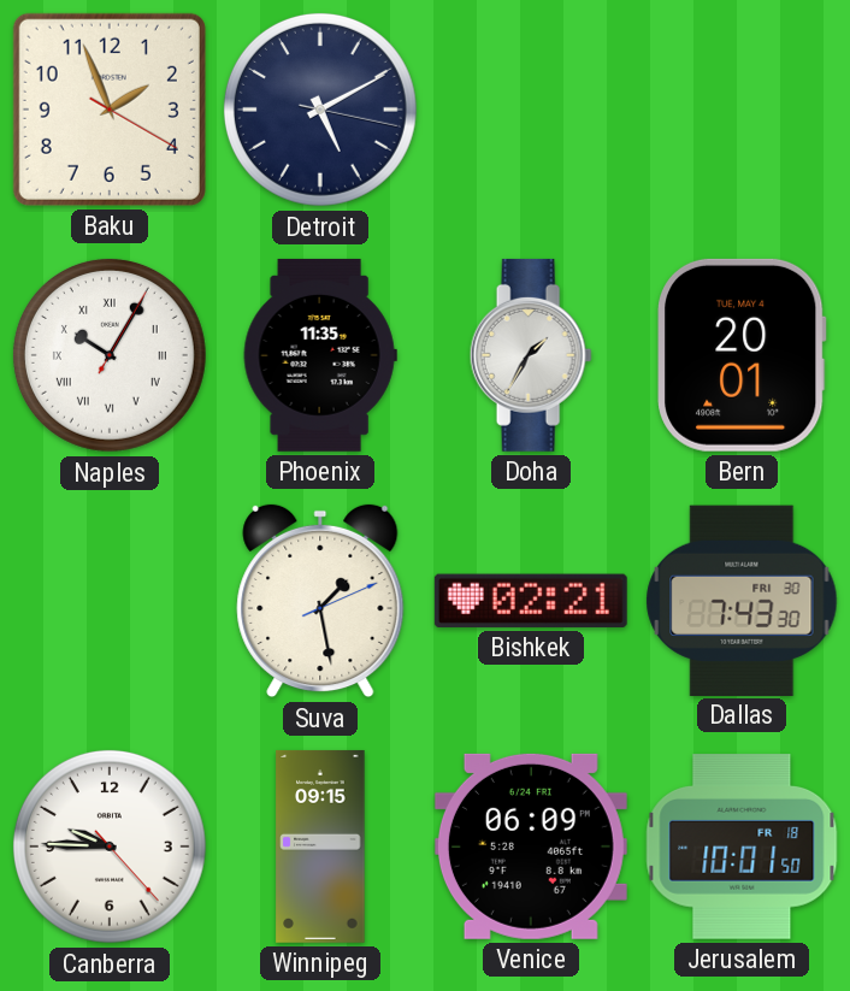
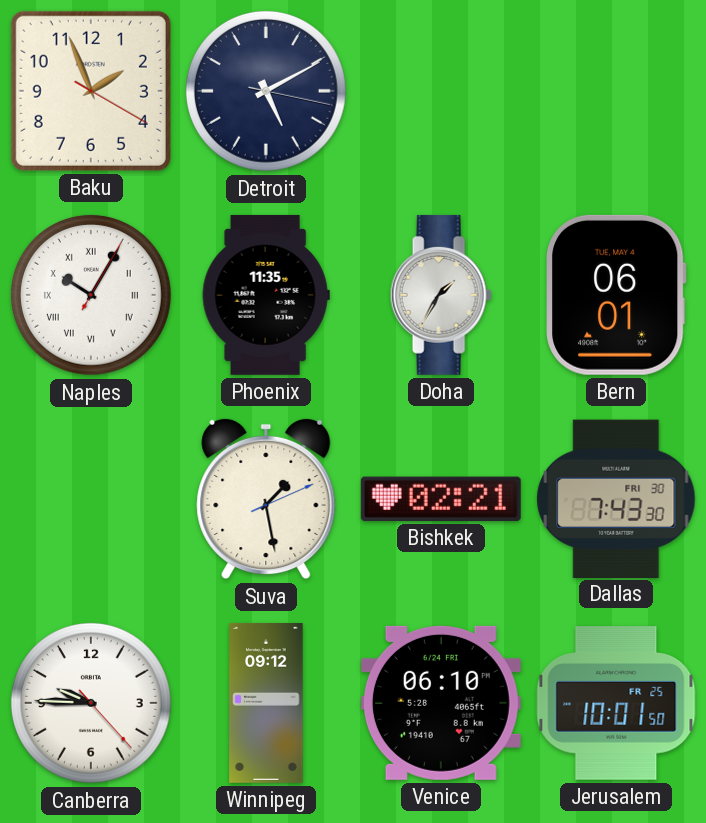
Bern: 20:01 -> 06:01
Winnipeg: 09:15 -> 09:12
Venice: 06:09 -> 06:10
Jerusalem date: FR 18 -> FR 25
